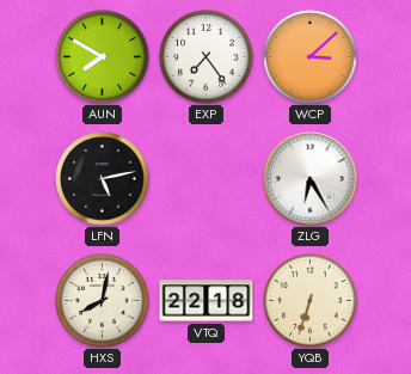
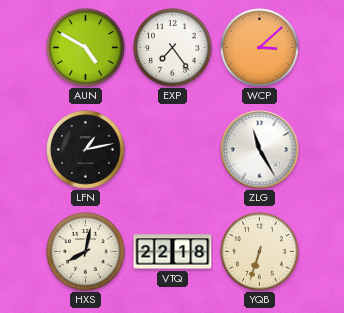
AUN: 7:50 -> 4:50
LFN: 5:13 -> 1:13
ZLG: 6:25 -> 11:25
